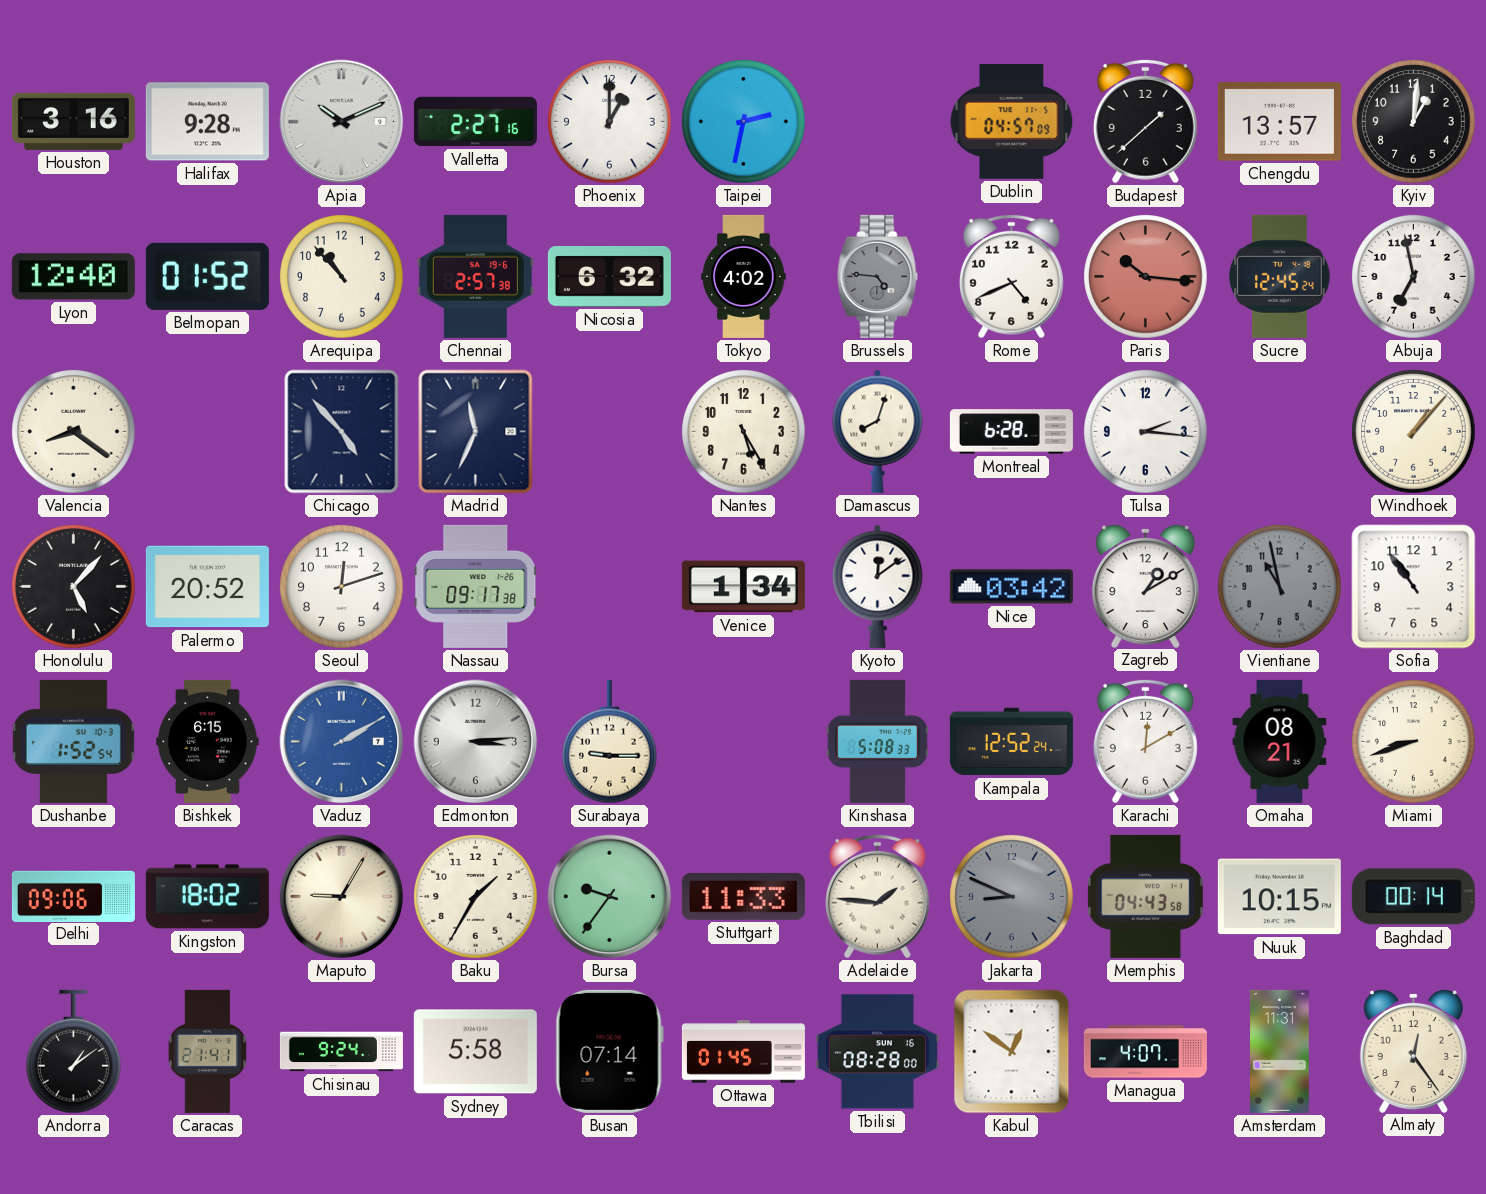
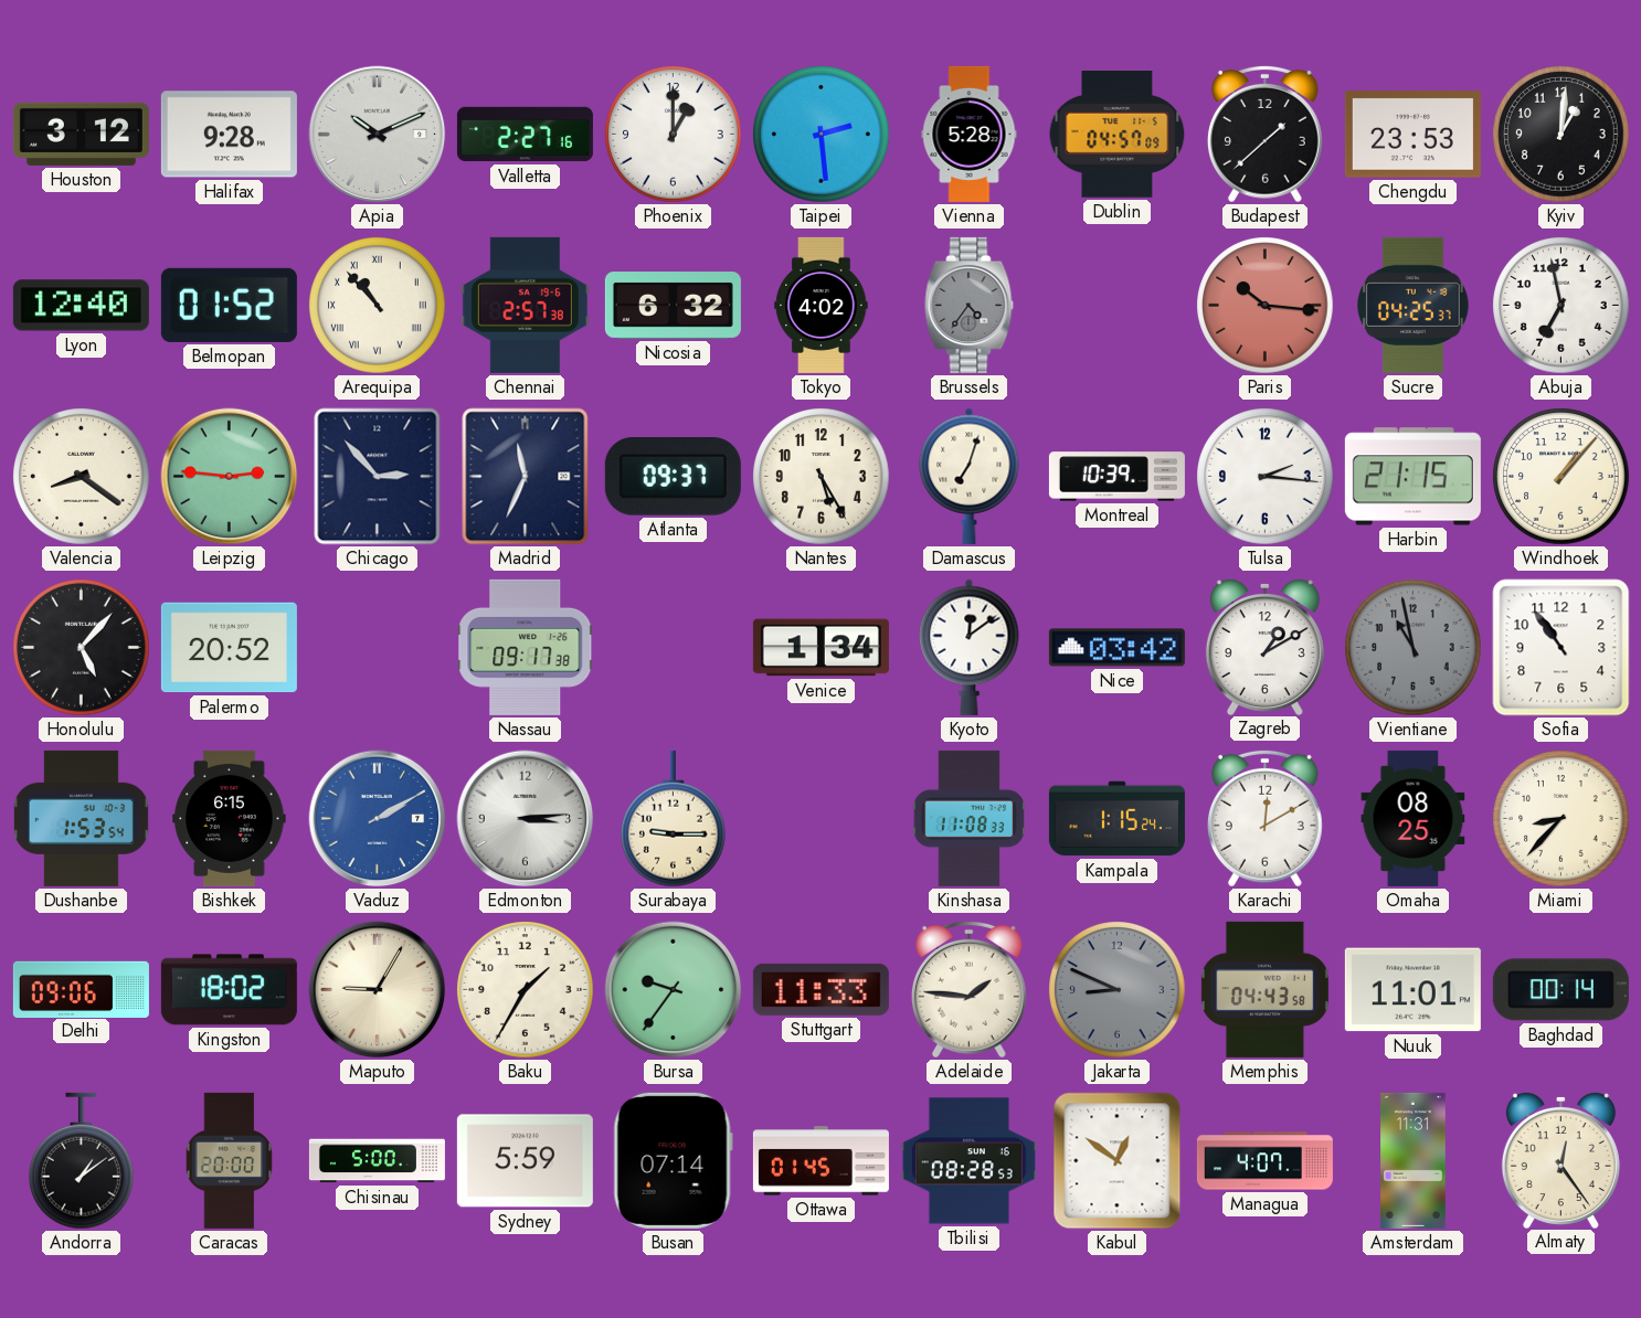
Houston: 3:16 -> 3:12
Taipei: 2:32 -> 2:29
Vienna: none -> 5:28
Chengdu: 13:57 -> 23:53
Arequipa numerals: Arabic -> Roman
Brussels: 4:46 -> 4:36
Rome: 4:41 -> none
Sucre: 12:45 -> 04:25
Leipzig: none -> 2:46
Chicago: 4:53 -> 2:53
Atlanta: none -> 09:37
Damascus: 8:03 -> 7:03
Montreal: 6:28 -> 10:39
Harbin: none -> 21:15
Seoul: 12:12 -> none
Dushanbe: 1:52 -> 1:53
Kinshasa: 5:08 -> 11:08
Kampala: 12:52 -> 1:15
Omaha: 08:21 -> 08:25
Miami: 8:42 -> 8:37
Nuuk: 10:15 -> 11:01
Caracas: 21:41 -> 20:00
Chisinau: 9:24 -> 5:00
Sydney: 5:58 -> 5:59
Tbilisi: 08:28:00 -> 08:28:53
